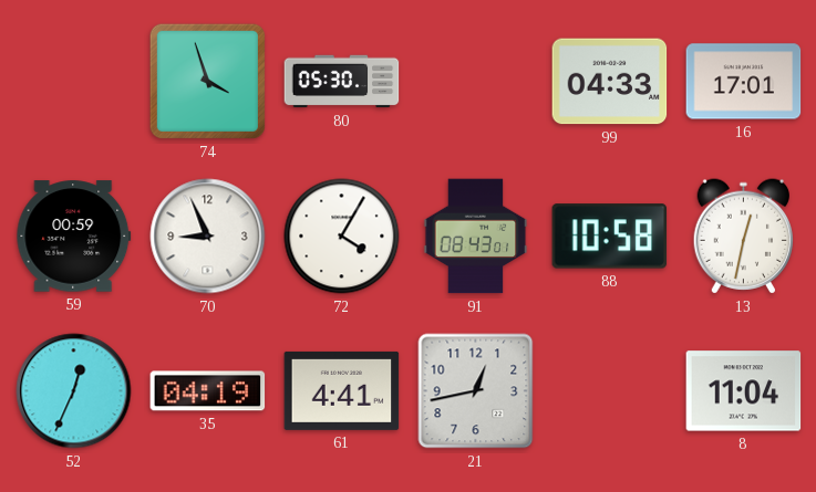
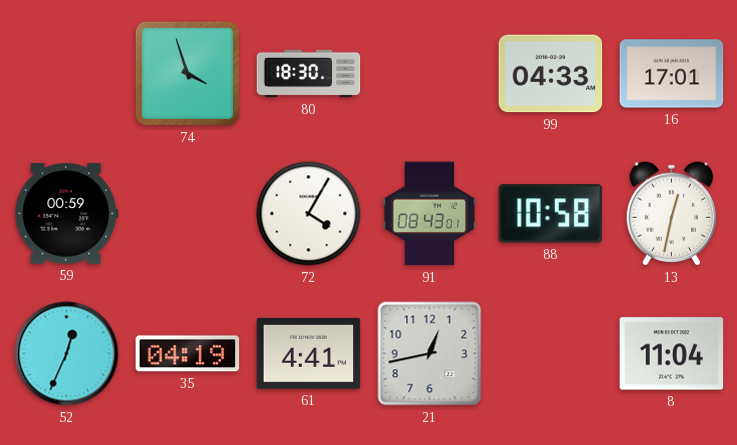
80: 05:30 -> 18:30
70: 8:56 -> none
